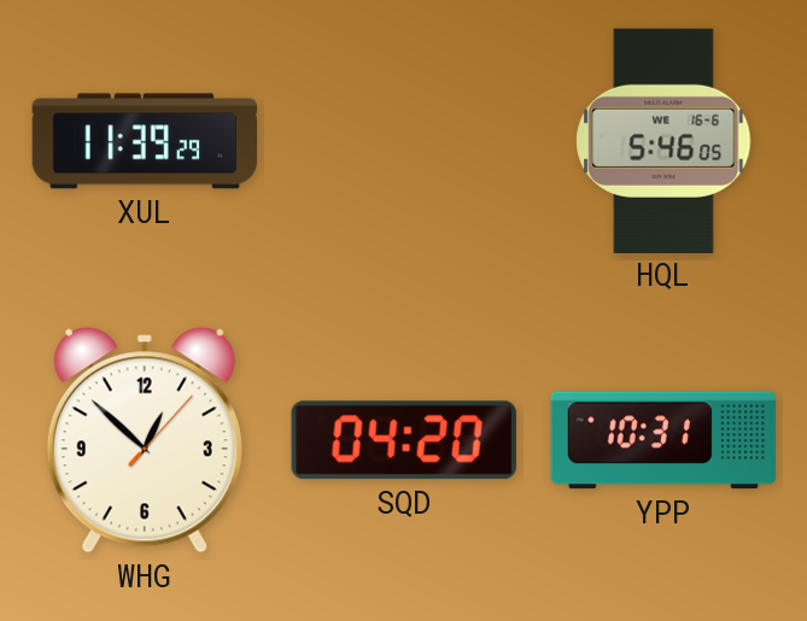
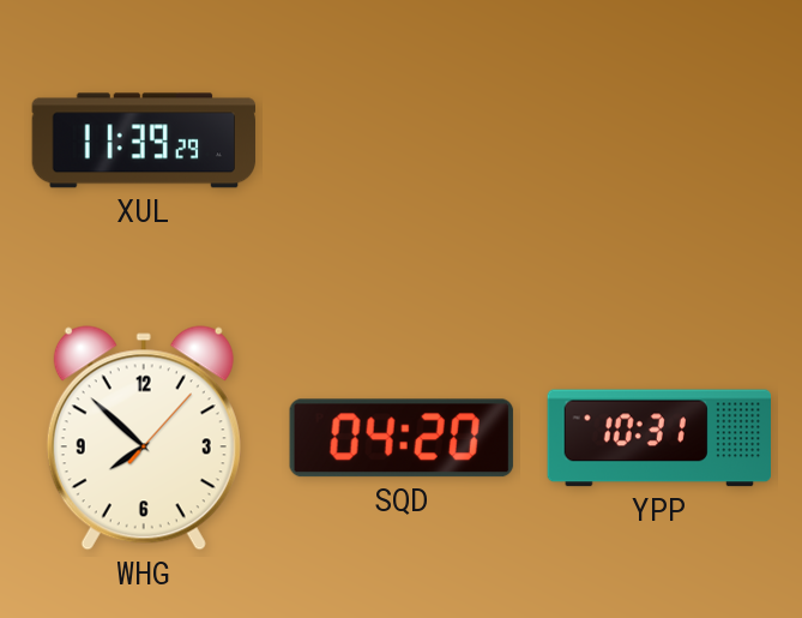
HQL: 5:46 -> none
WHG: 12:52 -> 7:52
